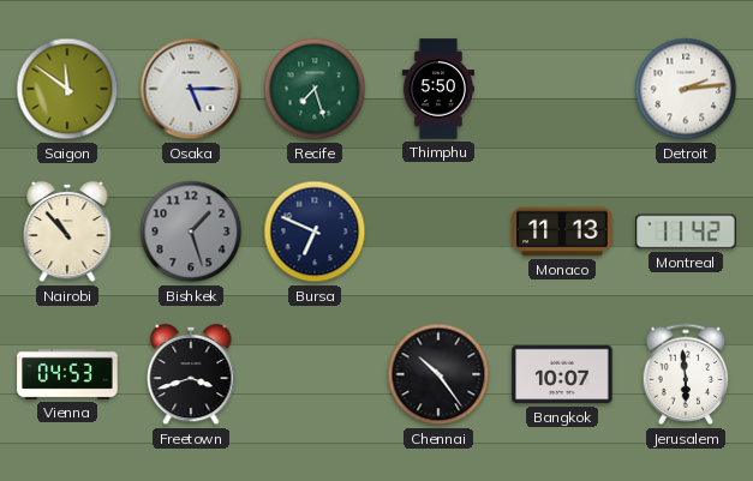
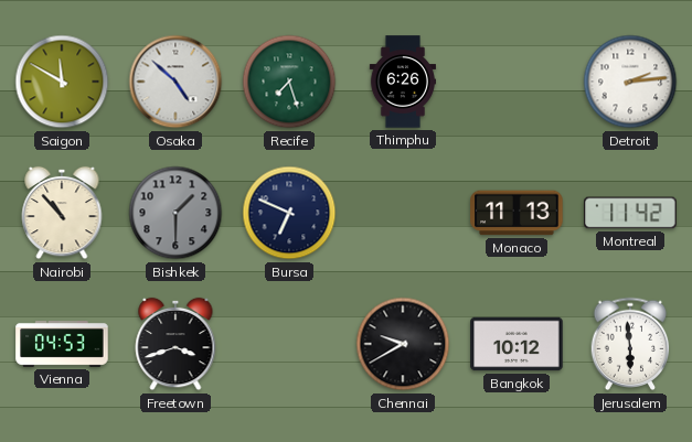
Saigon: 11:51 -> 11:50
Osaka: 5:15 -> 4:52
Thimphu: 5:50 -> 6:26
Bishkek: 1:27 -> 1:30
Chennai: 10:24 -> 9:40
Bangkok: 10:07 -> 10:12
